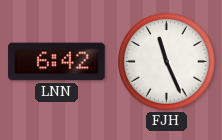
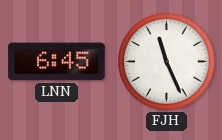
LNN: 6:42 -> 6:45
